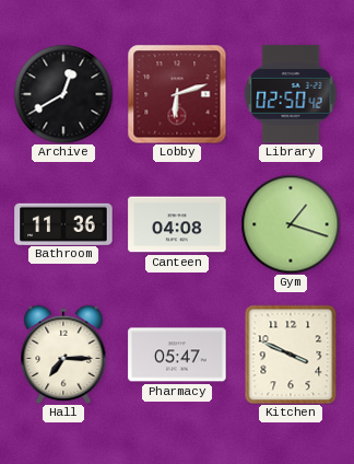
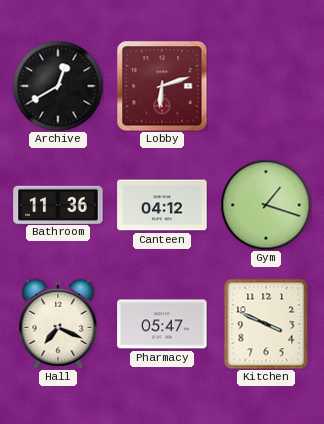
Library: 02:50 -> none
Canteen: 04:08 -> 04:12
Hall: 7:15 -> 7:19
